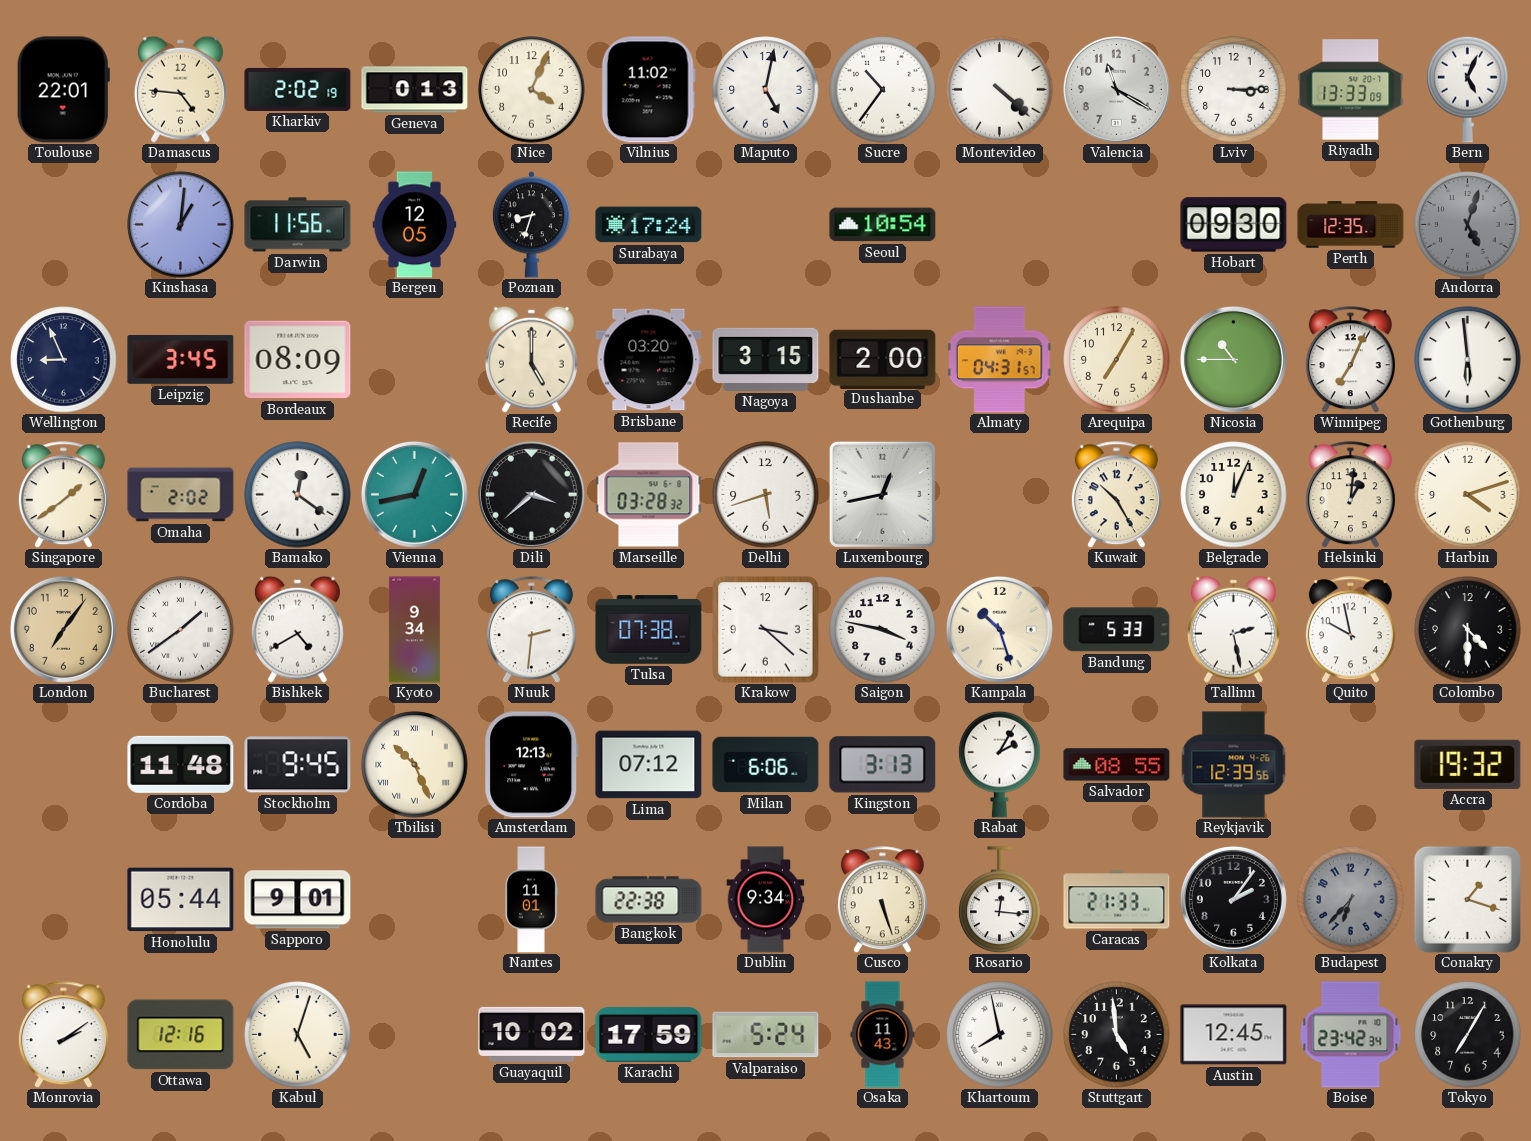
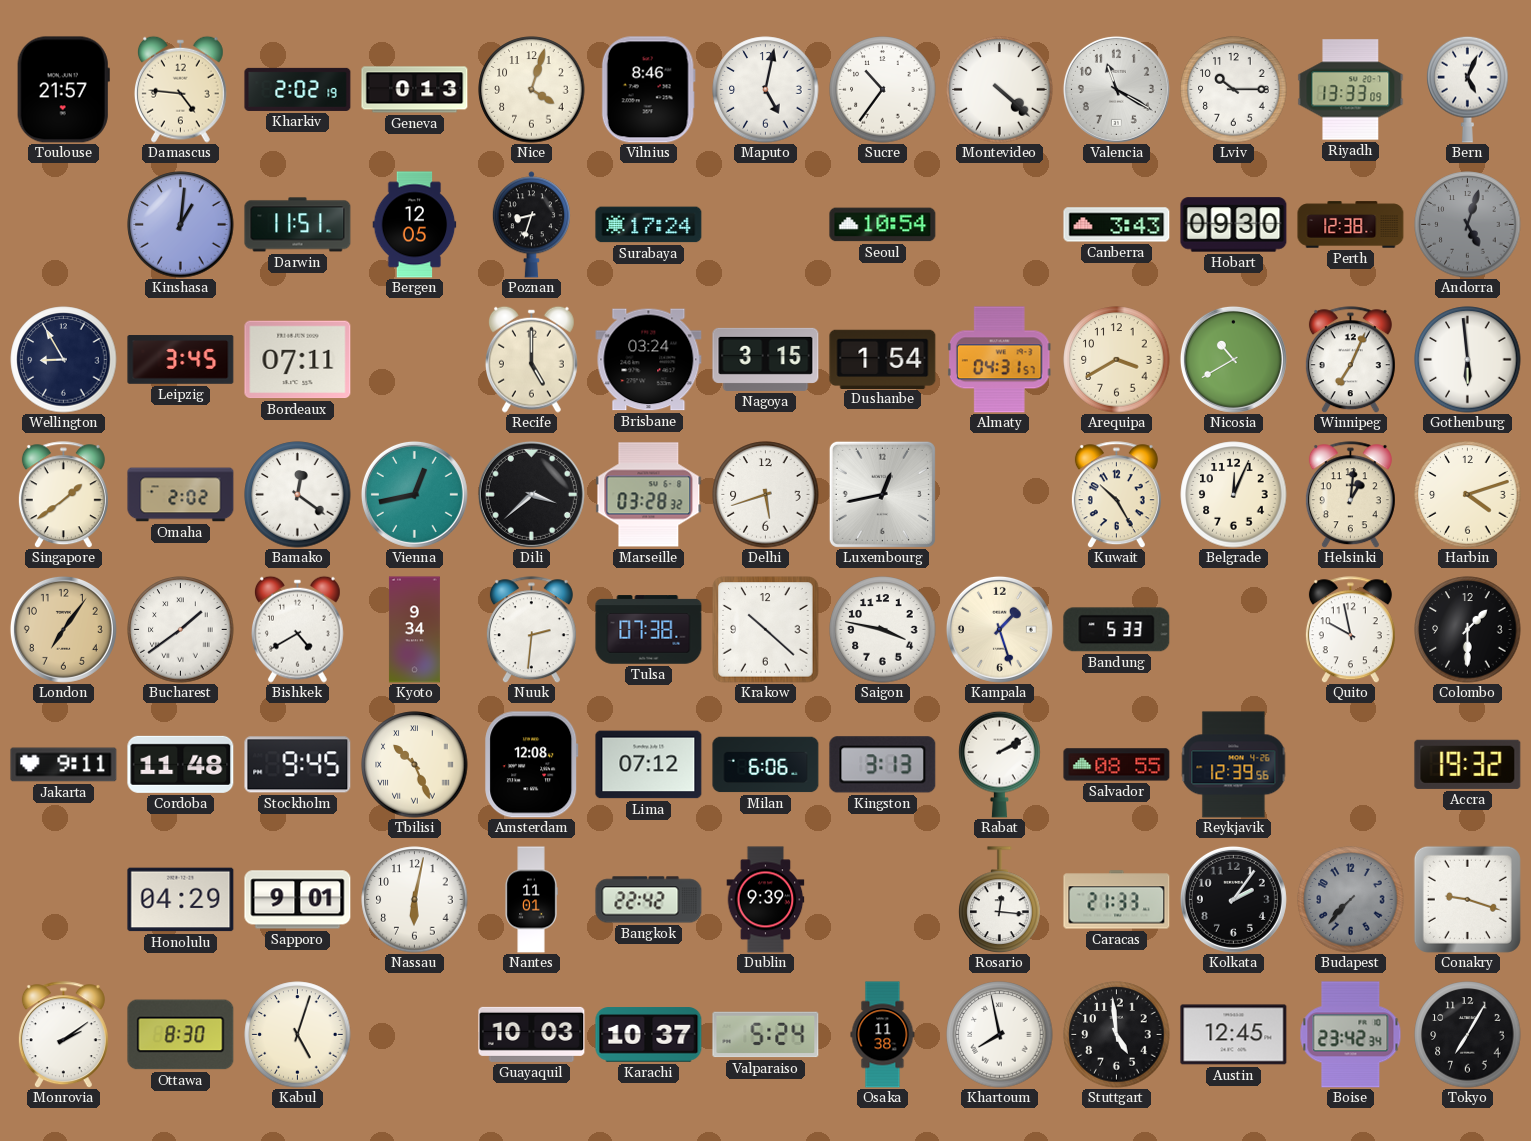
Toulouse: 22:01 -> 21:57
Nice: 4:04 -> 4:03
Vilnius: 11:02 -> 8:46
Lviv: 3:15 -> 10:15
Darwin: 11:56 -> 11:51
Canberra: none -> 3:43
Perth: 12:35 -> 12:38
Wellington: 8:56 -> 8:55
Bordeaux: 08:09 -> 07:11
Brisbane: 03:20 -> 03:24
Dushanbe: 2:00 -> 1:54
Arequipa: 7:05 -> 3:40
Nicosia: 10:45 -> 10:40
Krakow: 3:22 -> 10:22
Kampala: 10:27 -> 1:27
Tallinn: 2:28 -> none
Colombo: 4:30 -> 1:30
Jakarta: none -> 9:11
Amsterdam: 12:13 -> 12:08
Rabat: 2:05 -> 2:10
Honolulu: 05:44 -> 04:29
Nassau: none -> 6:02
Bangkok: 22:38 -> 22:42
Dublin: 9:34 -> 9:39
Cusco: 5:27 -> none
Budapest: 6:37 -> 7:37
Conakry: 1:18 -> 9:18
Ottawa: 12:16 -> 8:30
Guayaquil: 10:02 -> 10:03
Karachi: 17:59 -> 10:37
Osaka: 11:43 -> 11:38
